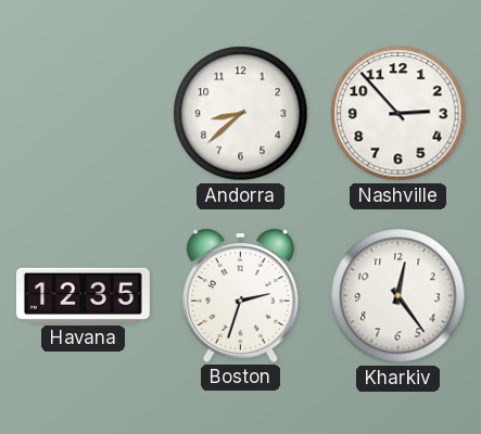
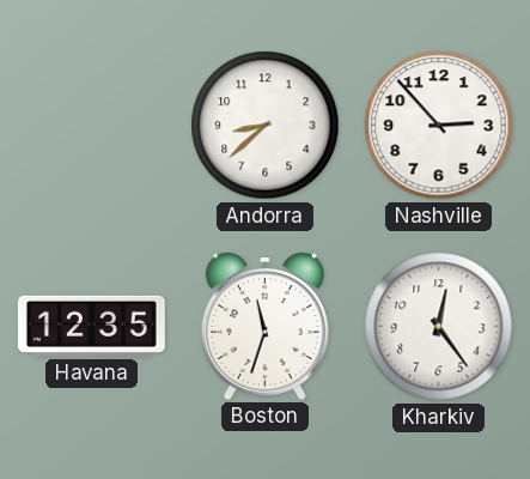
Boston: 2:33 -> 11:33
